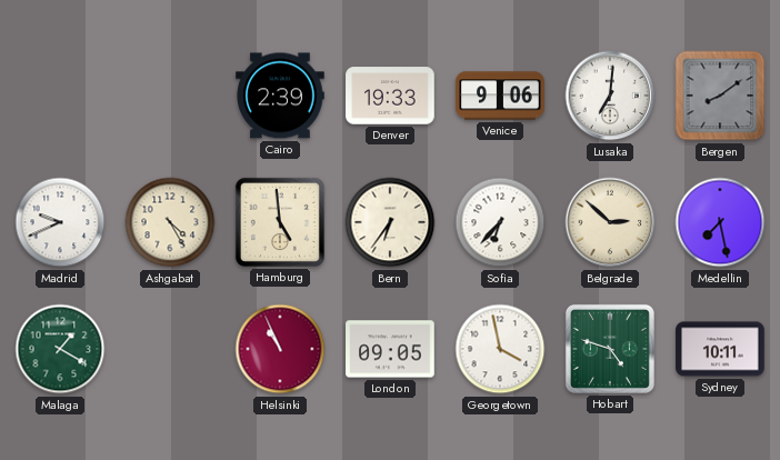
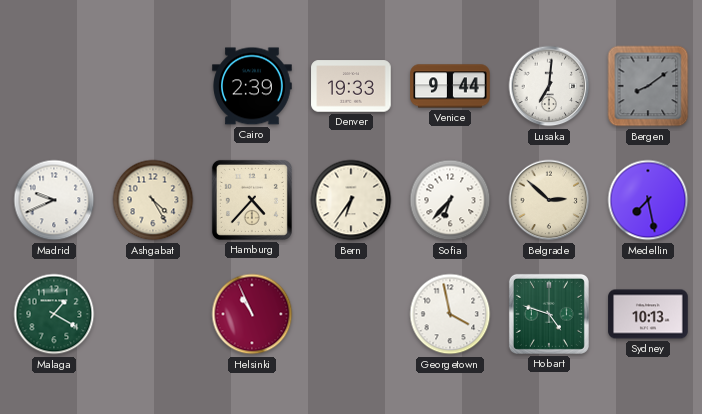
Venice: 9:06 -> 9:44
Hamburg: 4:59 -> 4:37
London: 09:05 -> none
Sydney: 10:11 -> 10:13
